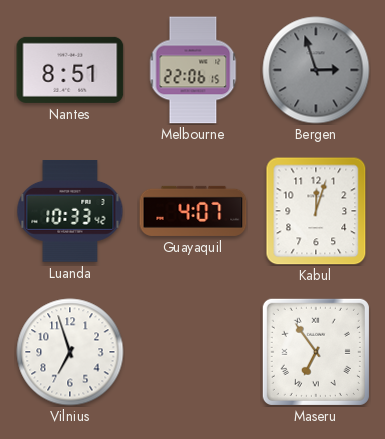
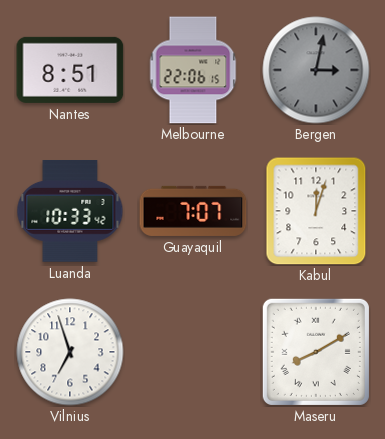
Bergen: 2:57 -> 3:02
Guayaquil: 4:07 -> 7:07
Maseru: 6:54 -> 8:10
